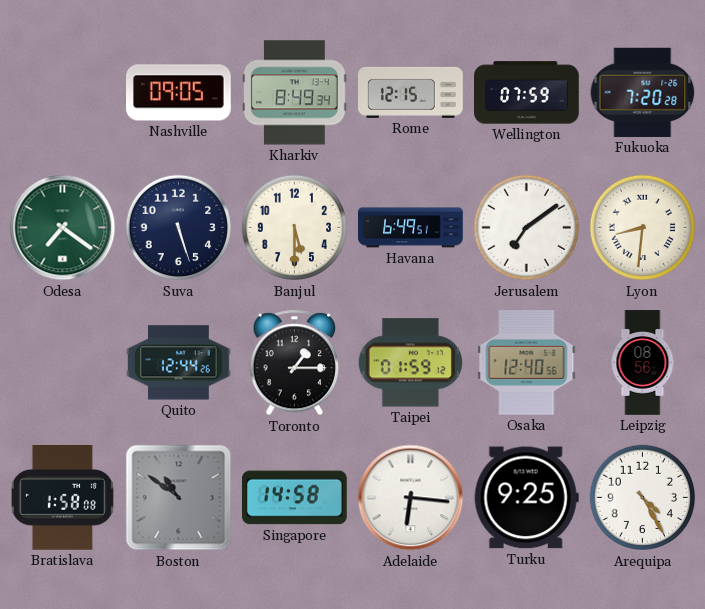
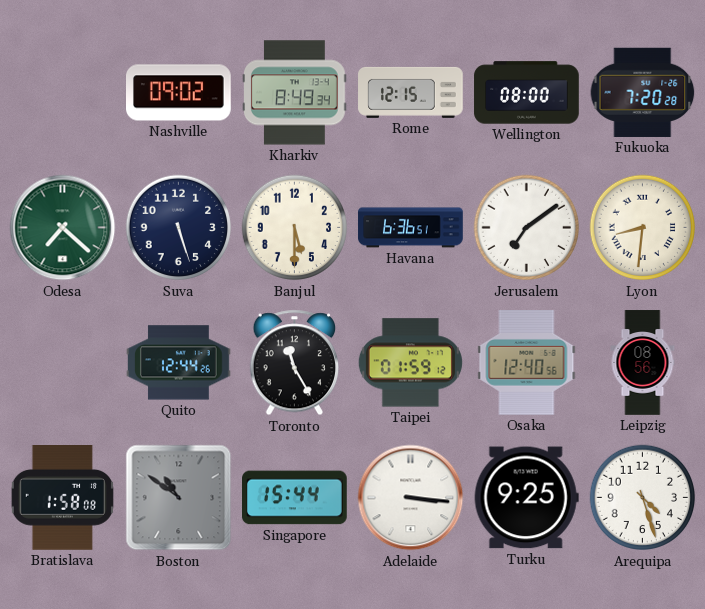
Nashville: 09:05 -> 09:02
Wellington: 07:59 -> 08:00
Odesa: 7:21 -> 7:22
Havana: 6:49 -> 6:36
Toronto: 1:15 -> 11:25
Singapore: 14:58 -> 15:44
Adelaide: 6:16 -> 3:16
Arequipa: 4:25 -> 4:27
